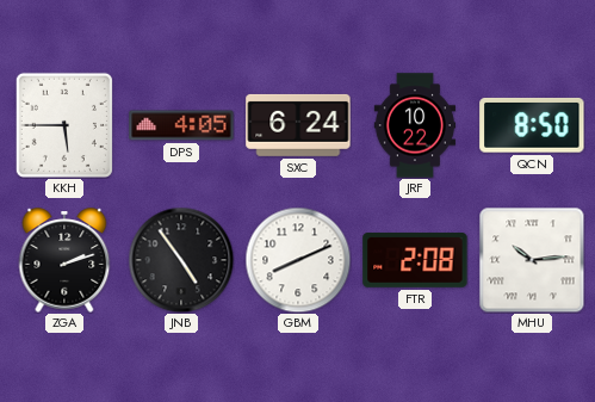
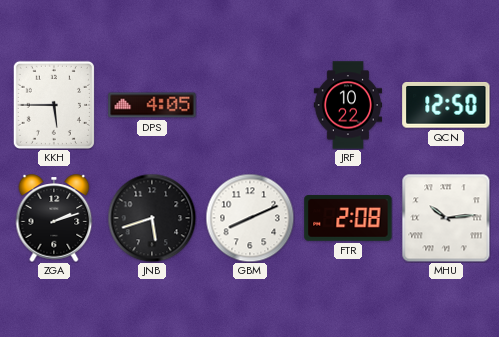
SXC: 6:24 -> none
QCN: 8:50 -> 12:50
JNB: 4:54 -> 5:42
